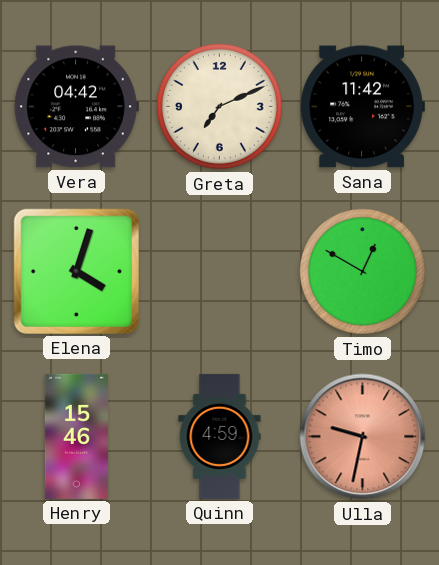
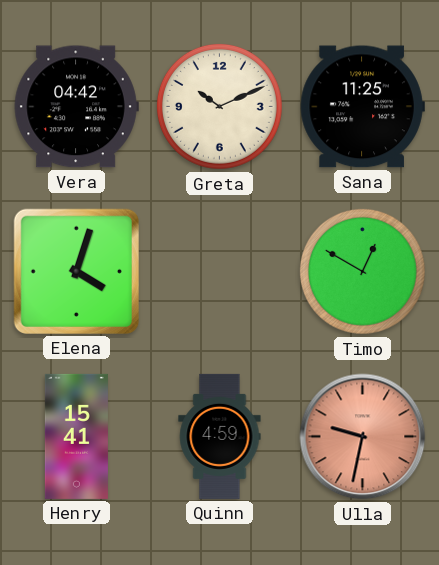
Greta: 7:11 -> 10:11
Sana: 11:42 -> 11:25
Henry: 15:46 -> 15:41
